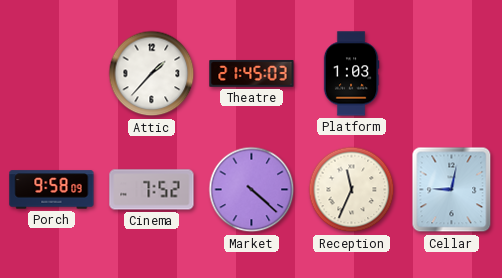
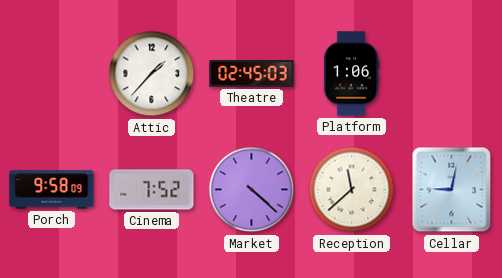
Theatre: 21:45 -> 02:45
Platform: 1:03 -> 1:06
Reception: 11:34 -> 11:38
